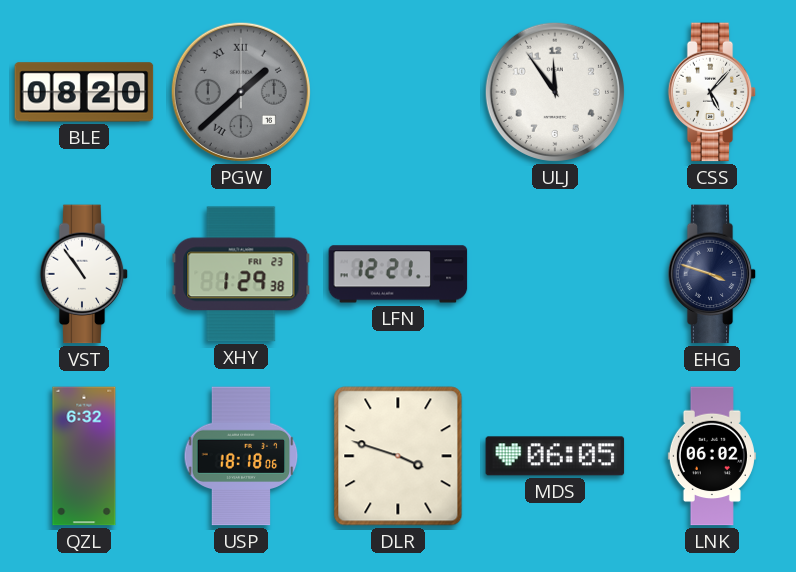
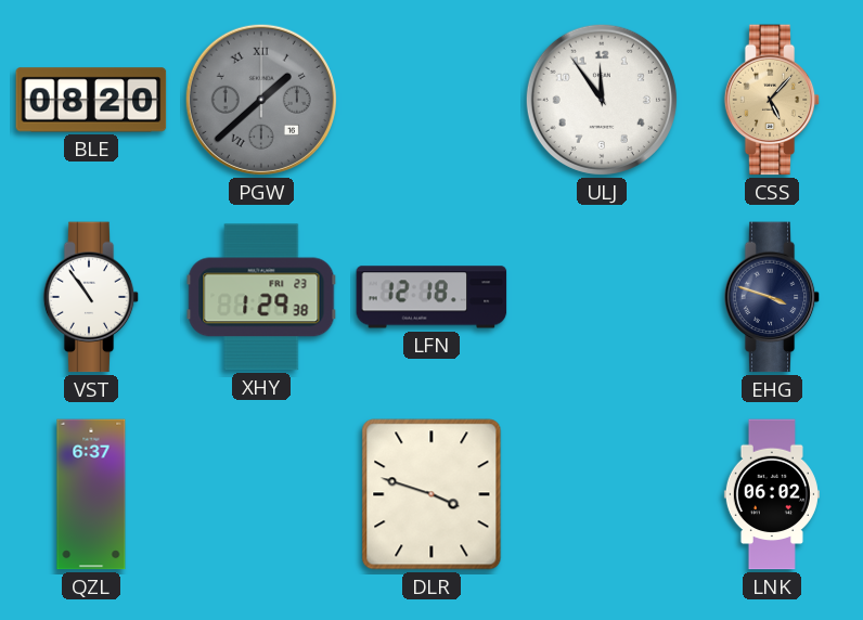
CSS dial: white -> champagne
LFN: 12:21 -> 12:18
QZL: 6:32 -> 6:37
USP: 18:18 -> none
MDS: 06:05 -> none
